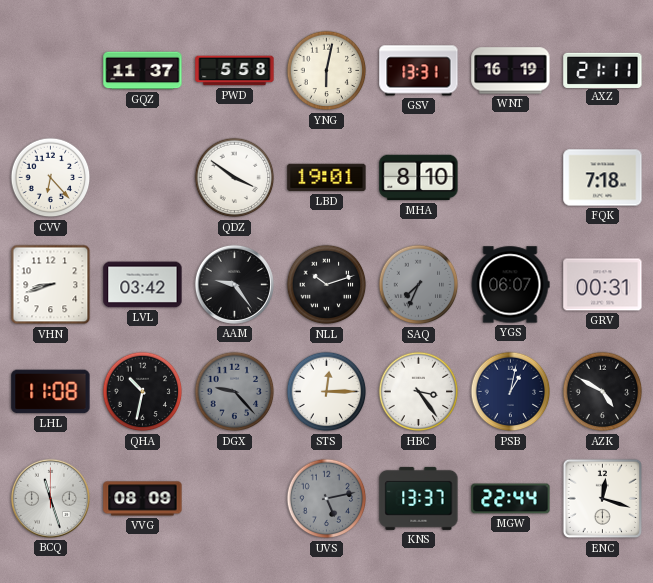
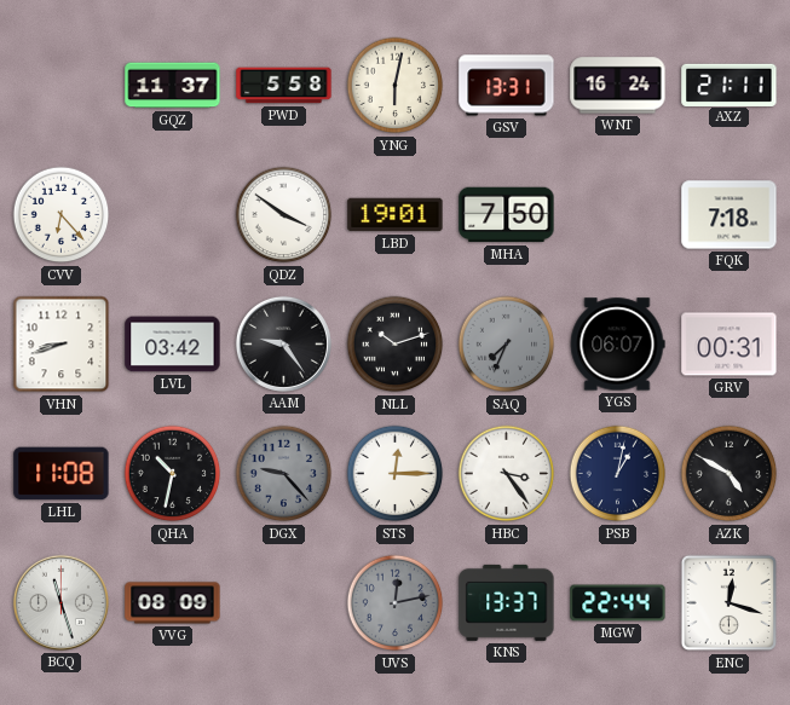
WNT: 16:19 -> 16:24
MHA: 8:10 -> 7:50
UVS: 5:13 -> 12:13
